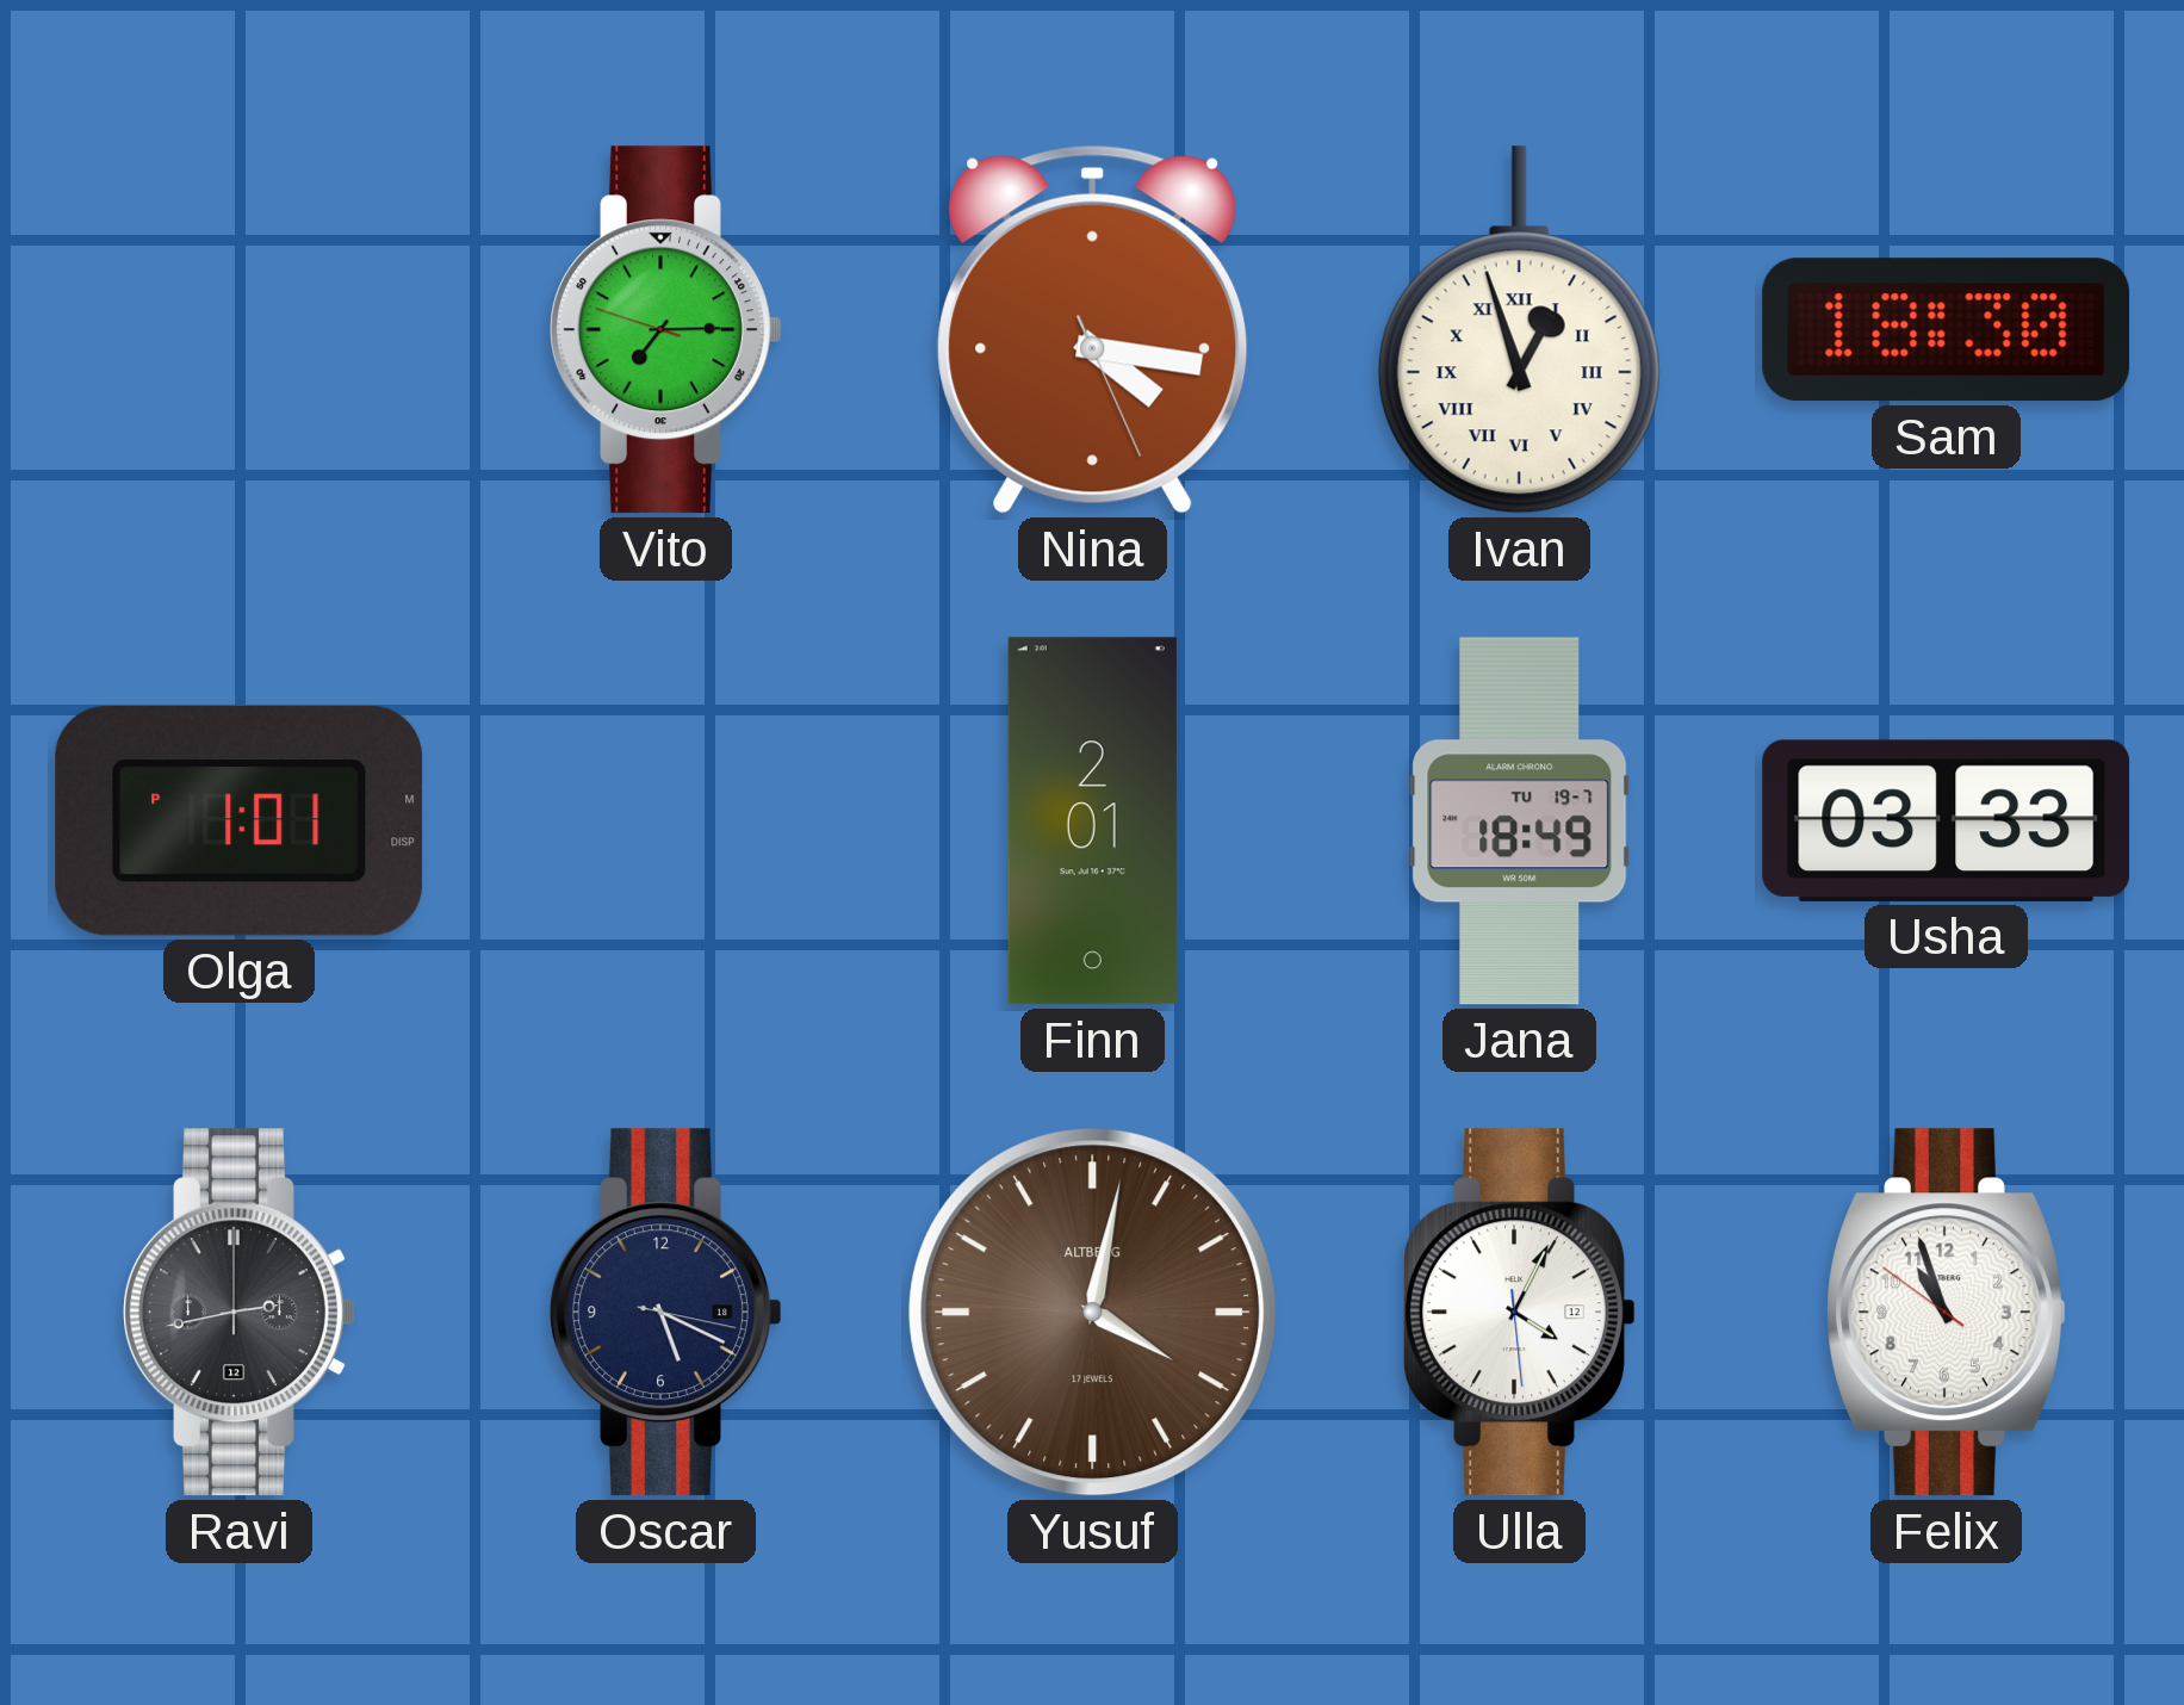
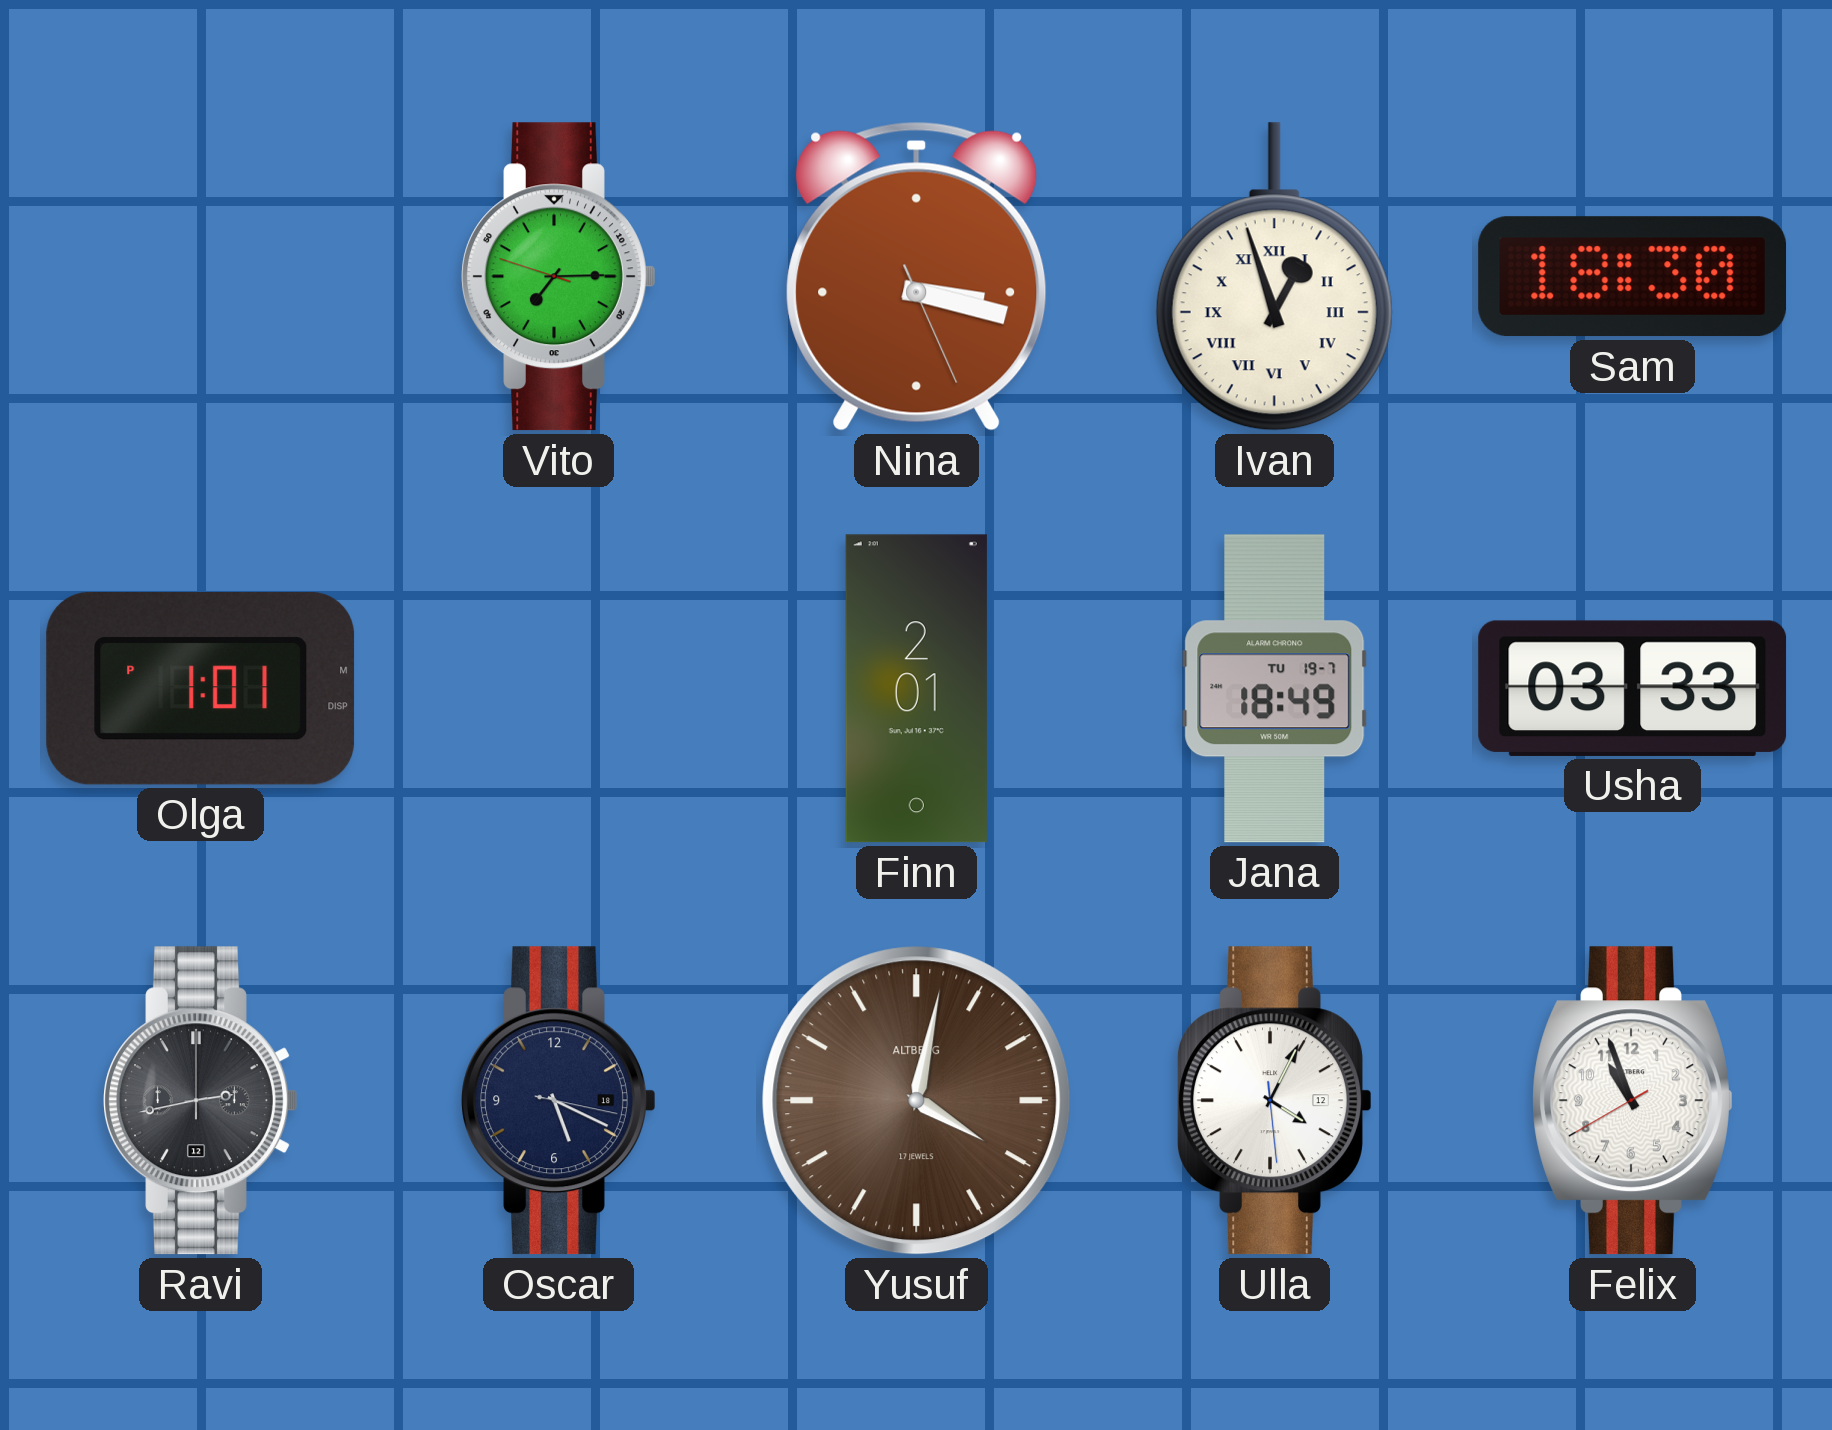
Nina: 4:16 -> 3:17
Felix: 10:56:51 -> 10:56:40
